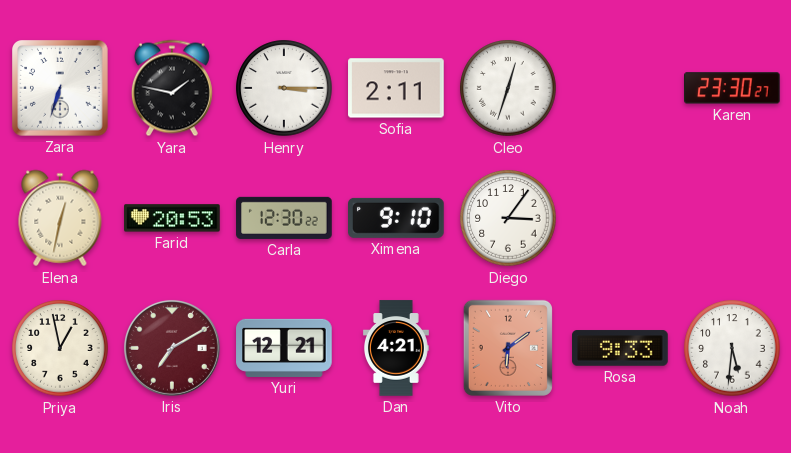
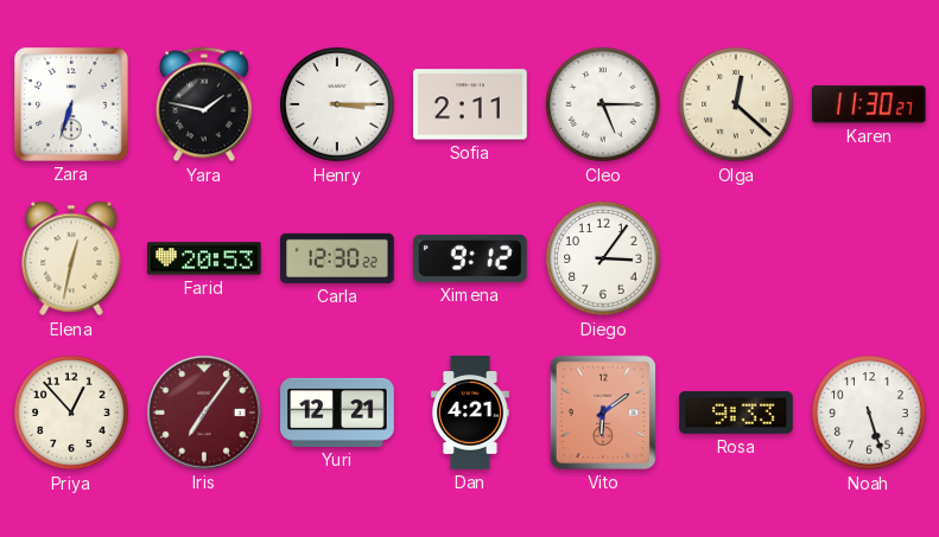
Cleo: 12:33 -> 5:15
Olga: none -> 12:22
Karen: 23:30 -> 11:30
Ximena: 9:10 -> 9:12
Priya: 12:58 -> 12:53
Iris: 7:10 -> 7:06
Noah: 5:31 -> 5:27
